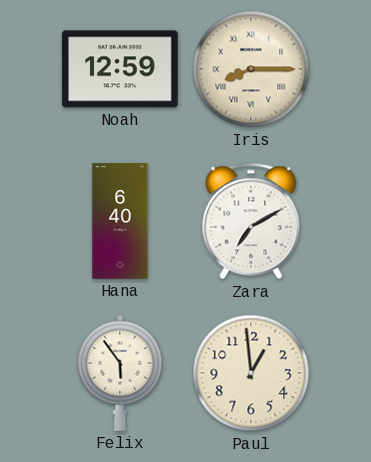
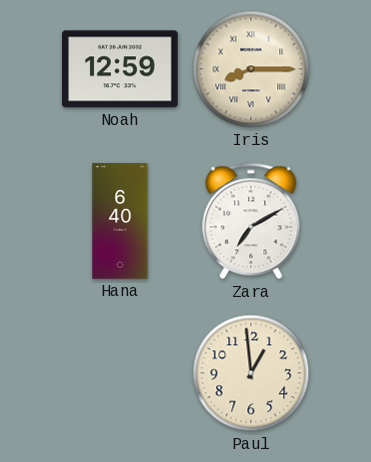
Felix: 5:54 -> none
